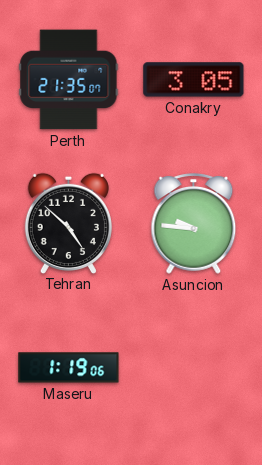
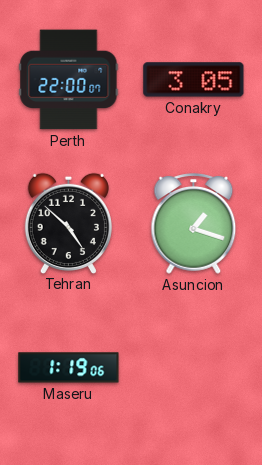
Perth: 21:35 -> 22:00
Asuncion: 9:46 -> 1:18
